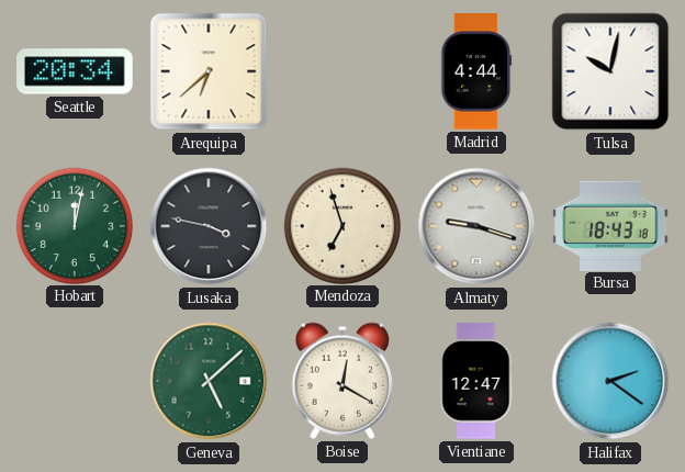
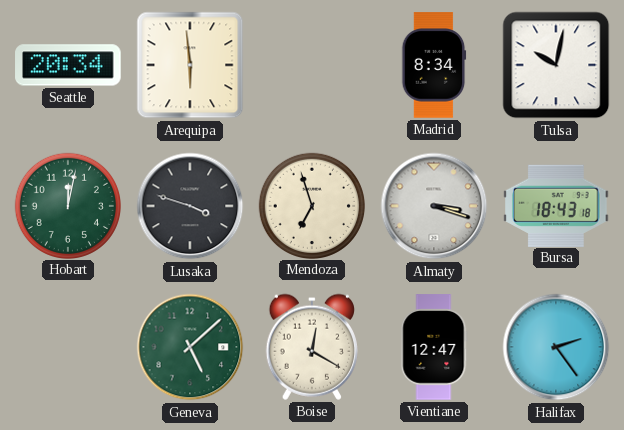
Arequipa: 6:38 -> 5:59
Madrid: 4:44 -> 8:34
Lusaka: 3:47 -> 3:48
Almaty: 9:18 -> 3:18
Halifax: 2:21 -> 2:24
